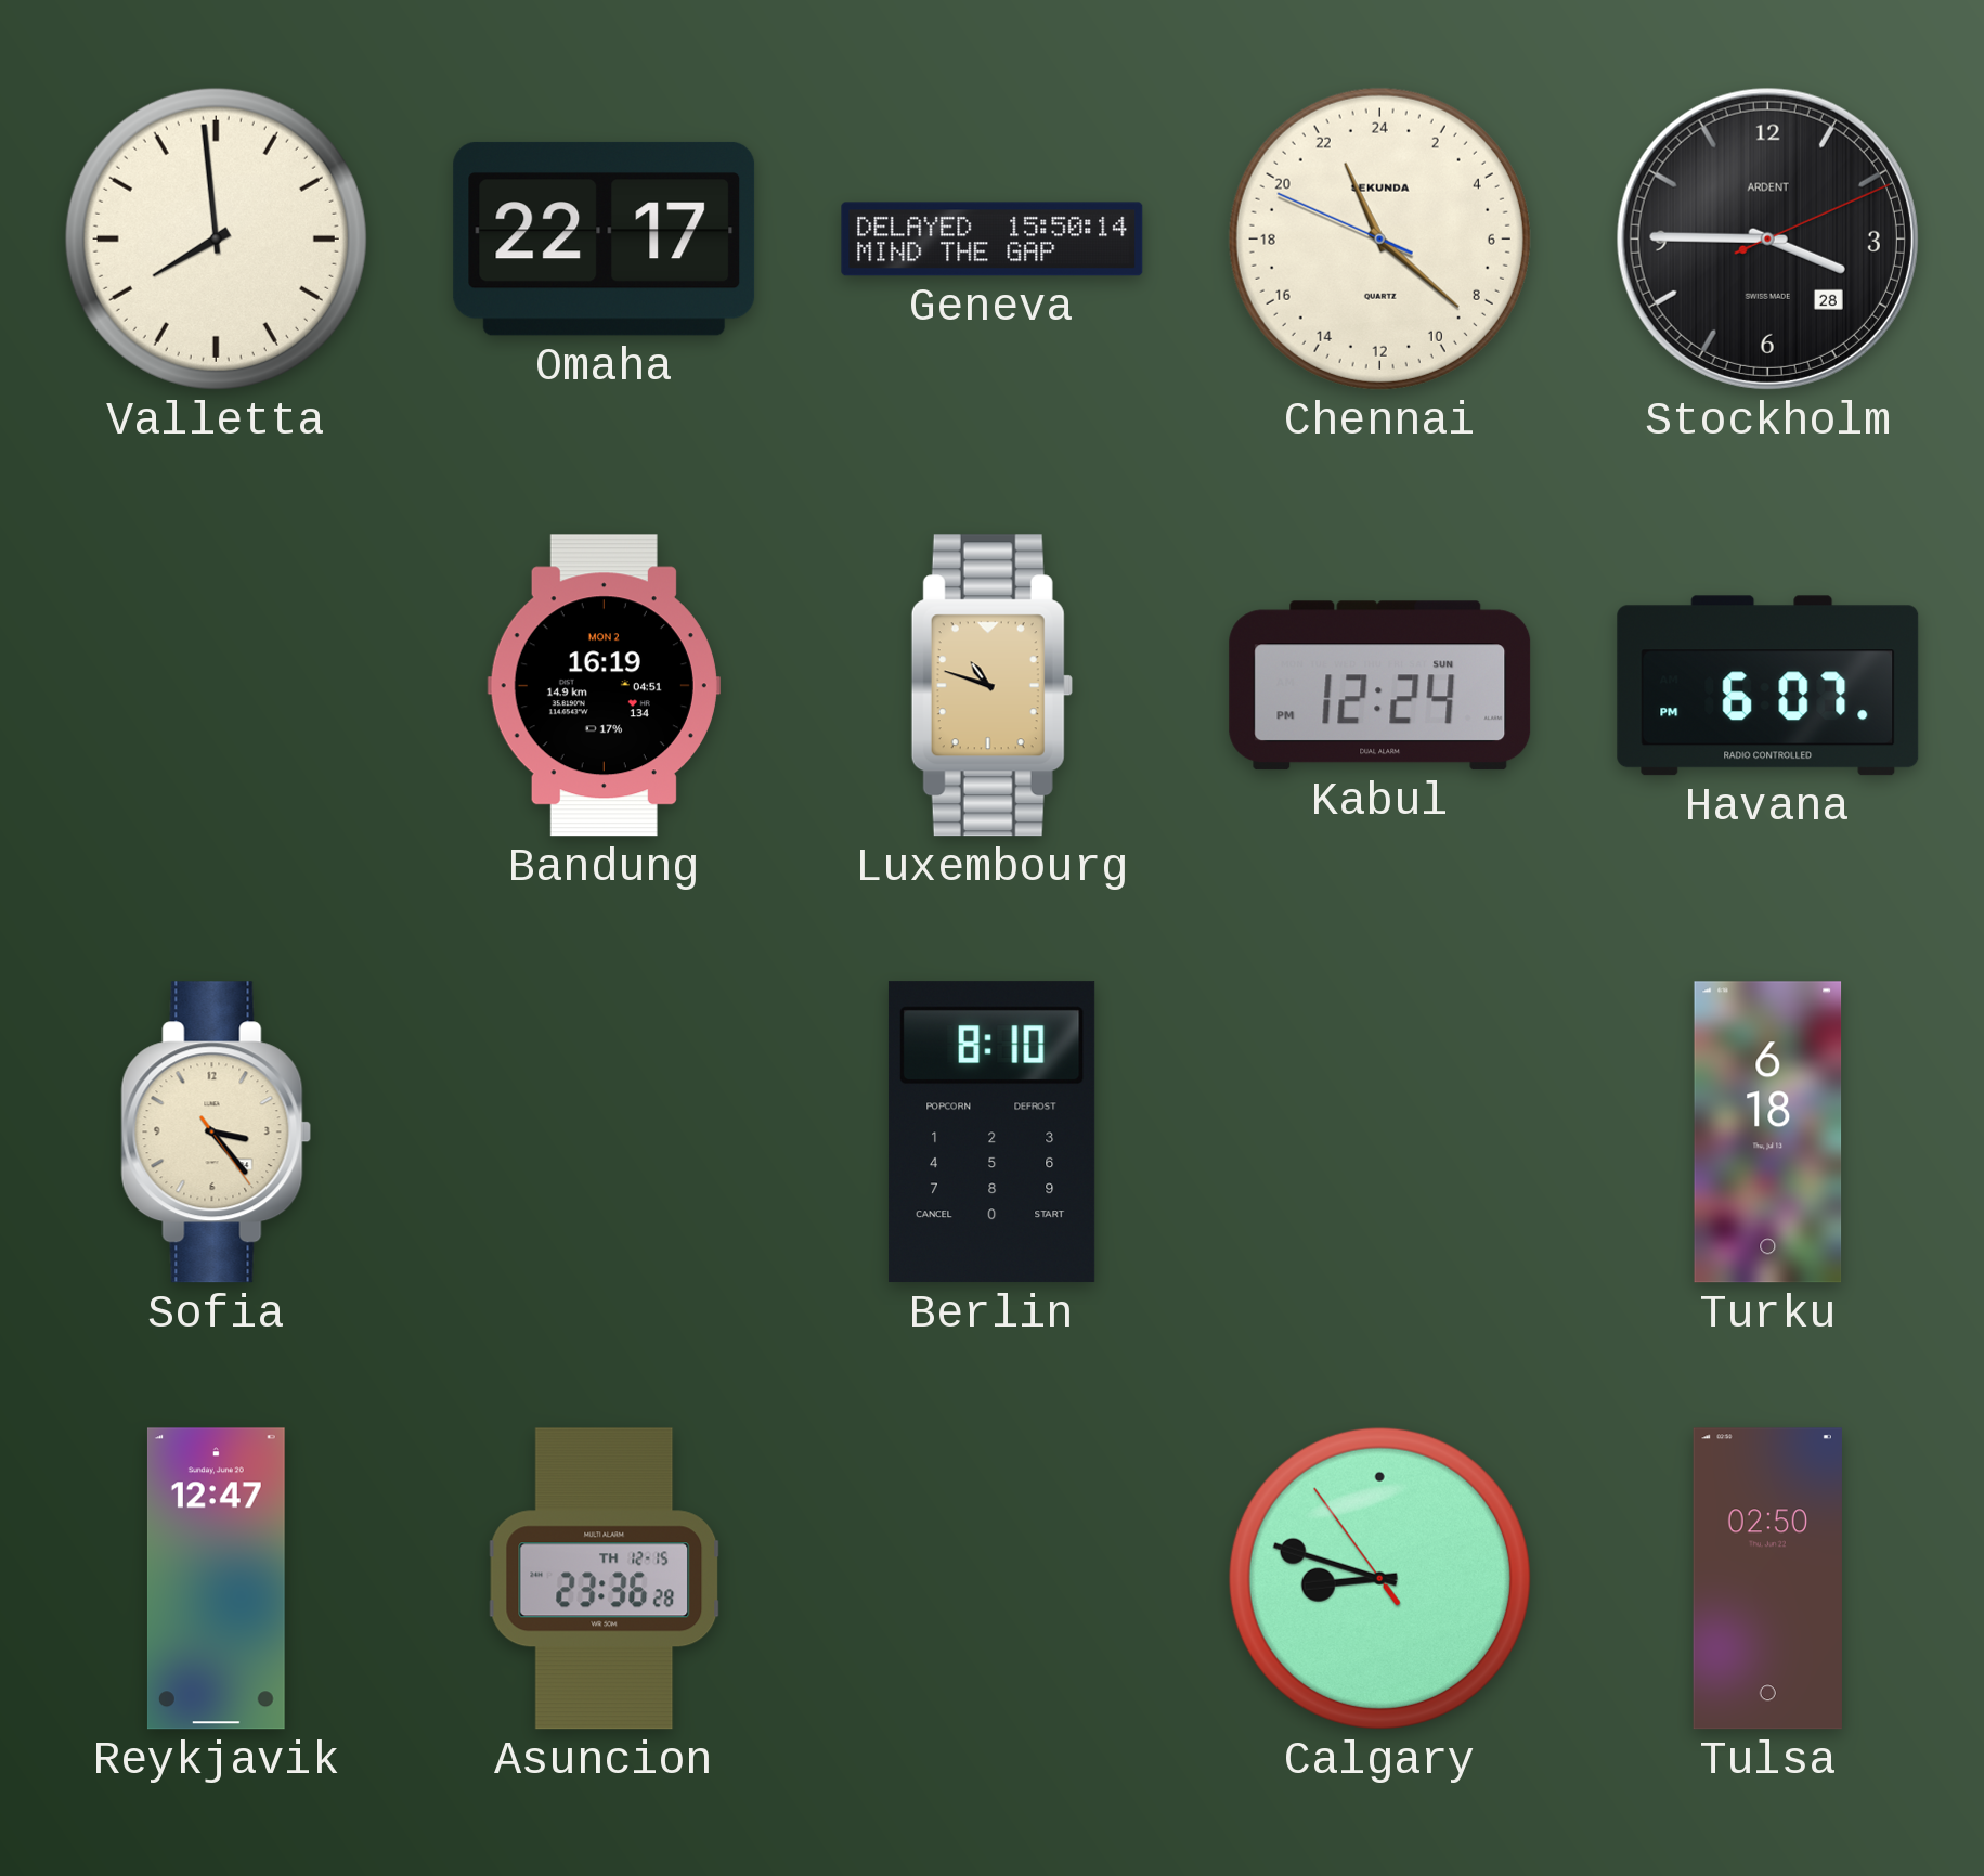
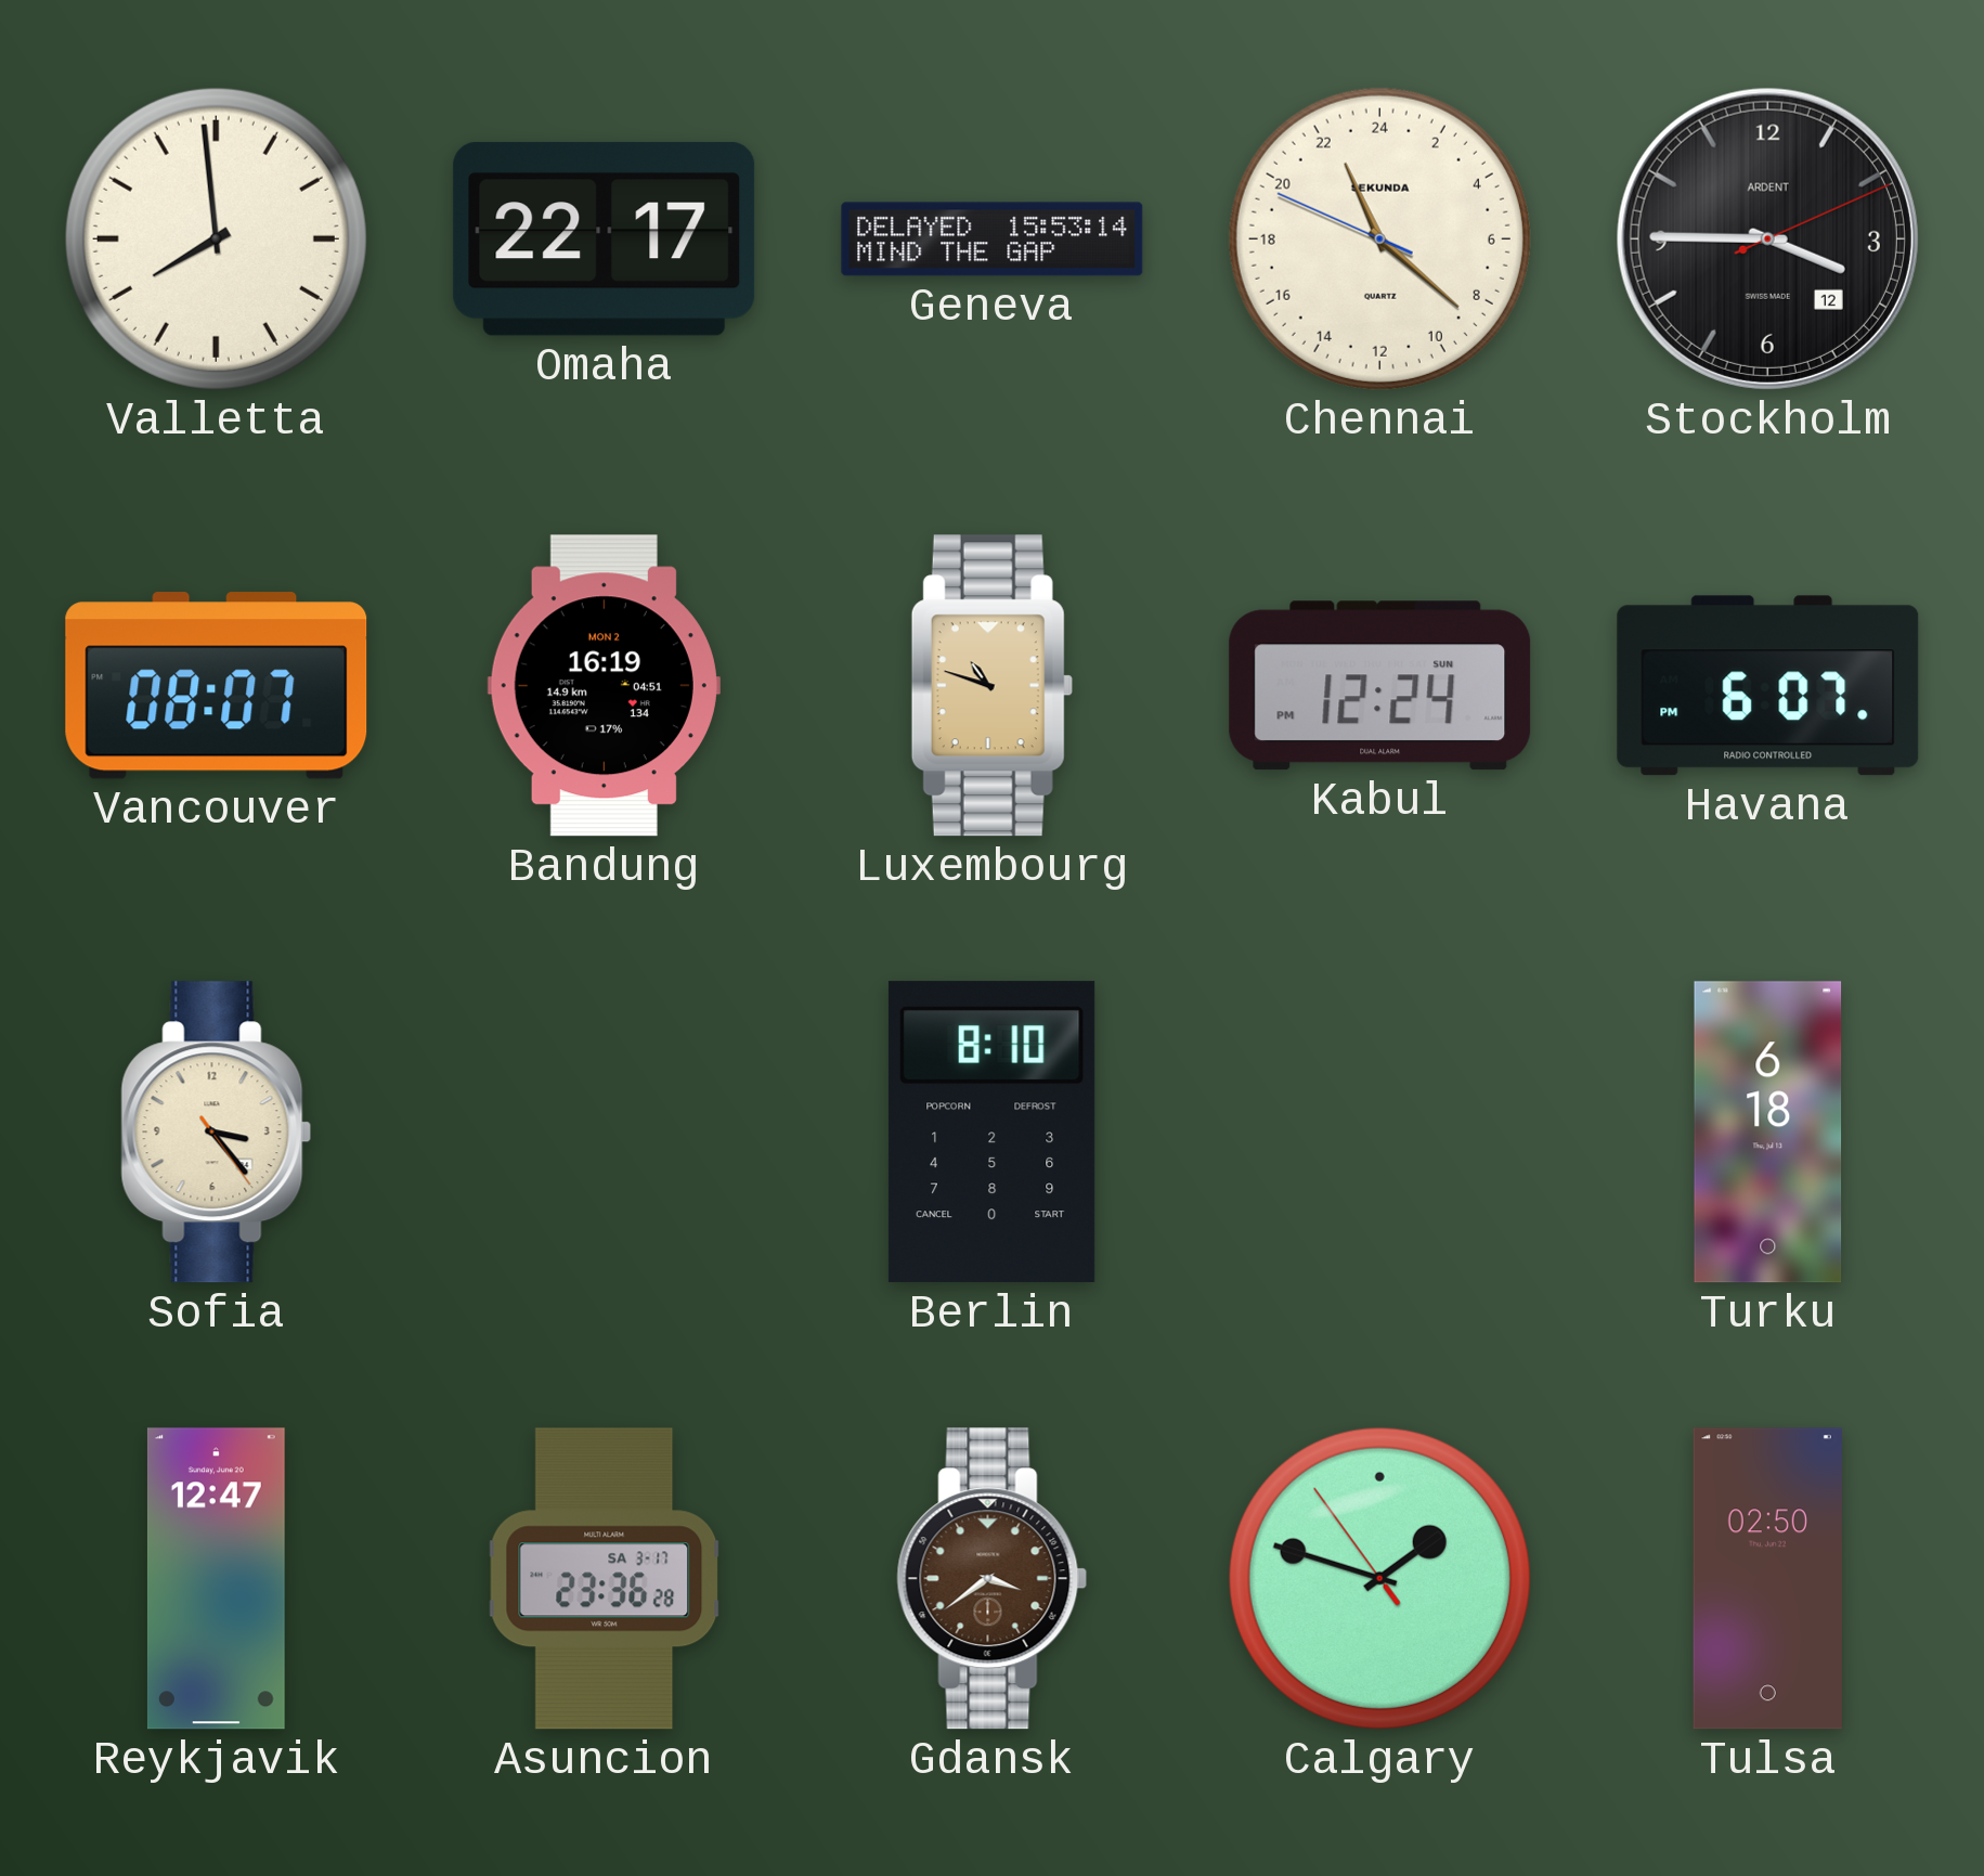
Geneva: 15:50 -> 15:53
Stockholm date: 28 -> 12
Vancouver: none -> 08:07
Asuncion date: TH 12-15 -> SA 3-17
Gdansk: none -> 3:39
Calgary: 8:47 -> 1:47
